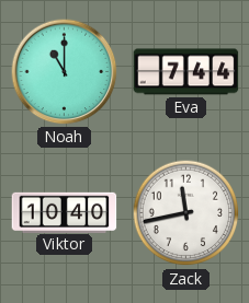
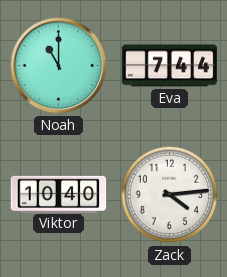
Zack: 11:43 -> 4:14
